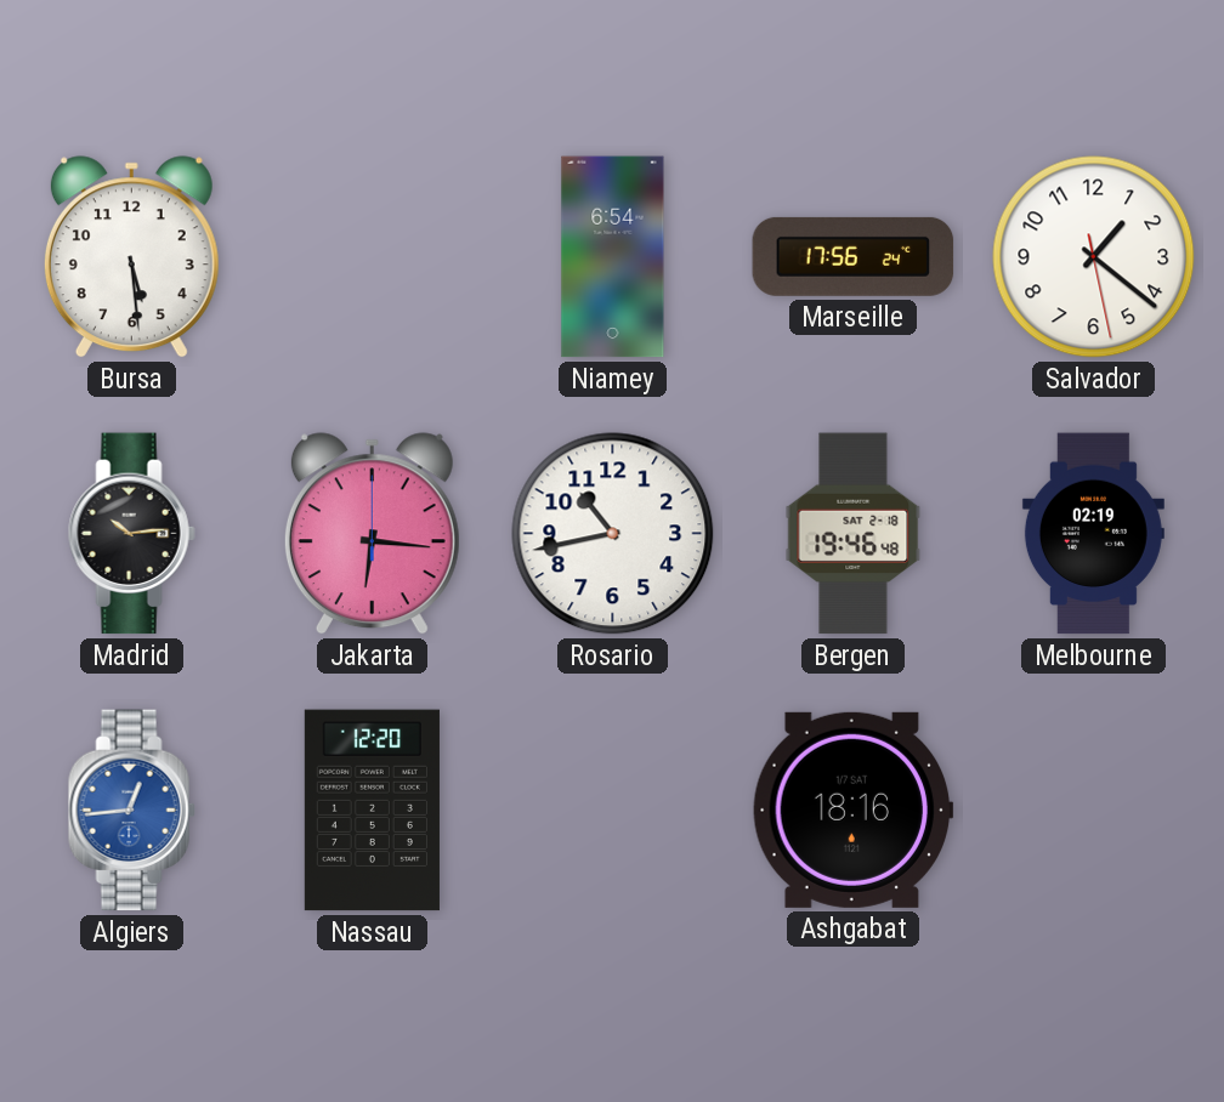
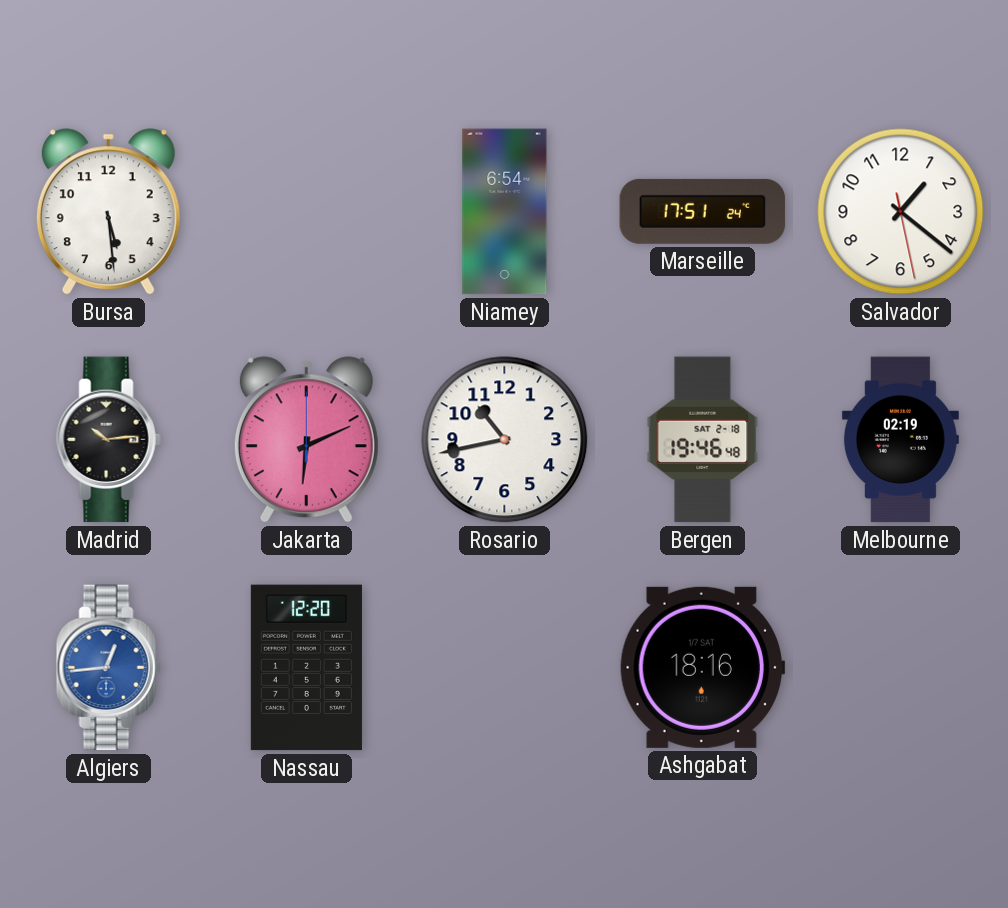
Marseille: 17:56 -> 17:51
Jakarta: 6:16 -> 6:11
